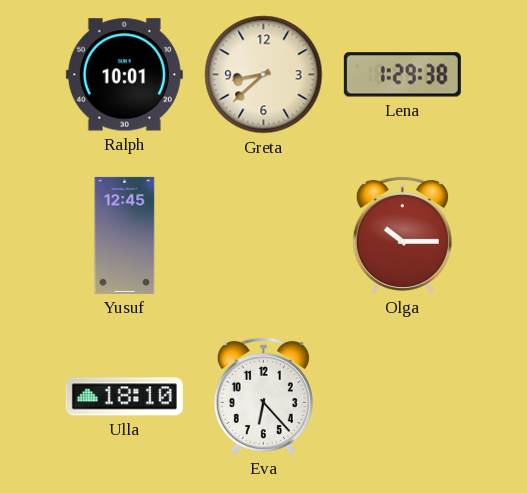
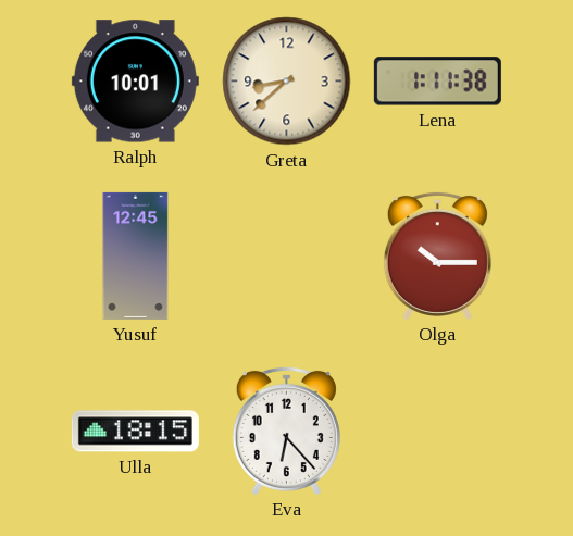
Lena: 1:29 -> 1:11
Ulla: 18:10 -> 18:15
